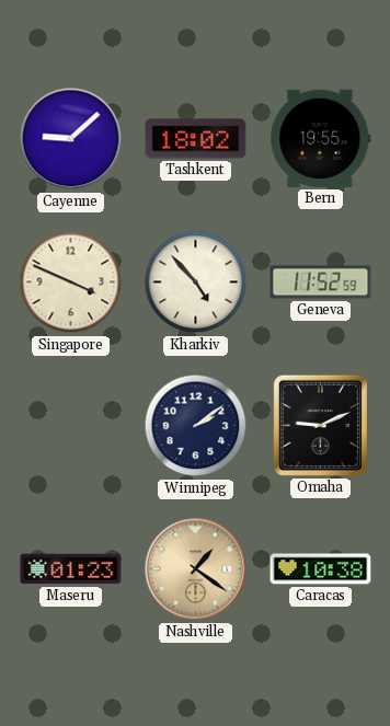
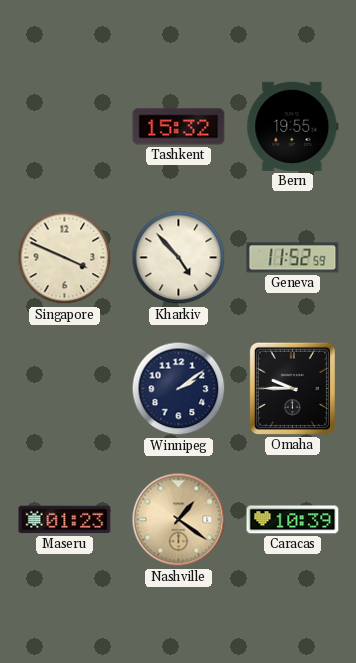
Cayenne: 9:08 -> none
Tashkent: 18:02 -> 15:32
Omaha: 9:11 -> 9:45
Caracas: 10:38 -> 10:39
